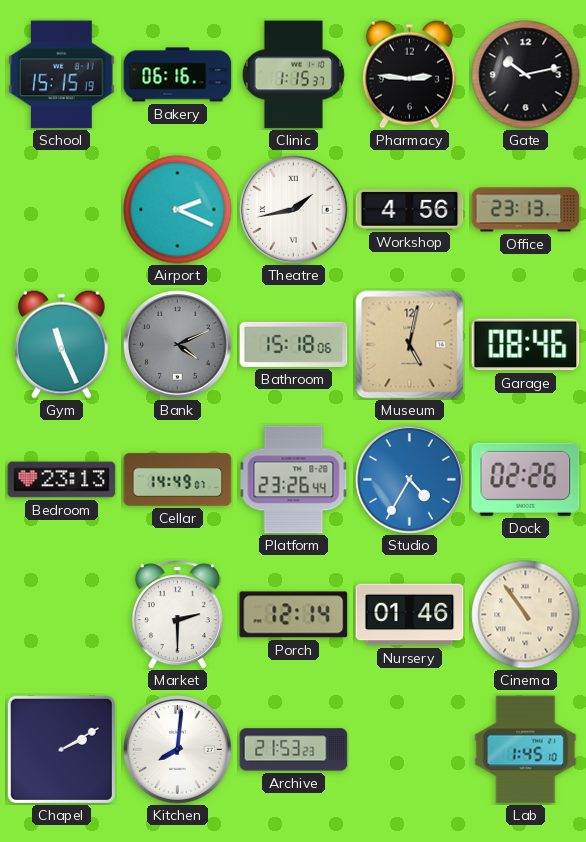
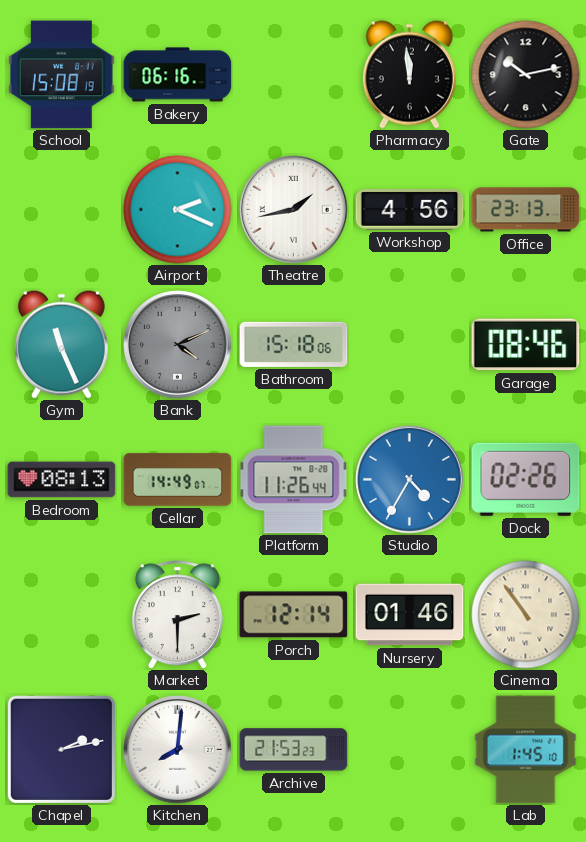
School: 15:15 -> 15:08
Clinic: 1:15 -> none
Pharmacy: 2:46 -> 11:59
Museum: 5:02 -> none
Bedroom: 23:13 -> 08:13
Platform: 23:26 -> 11:26
Chapel: 2:10 -> 2:13
